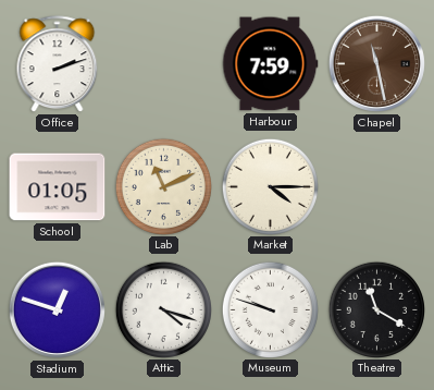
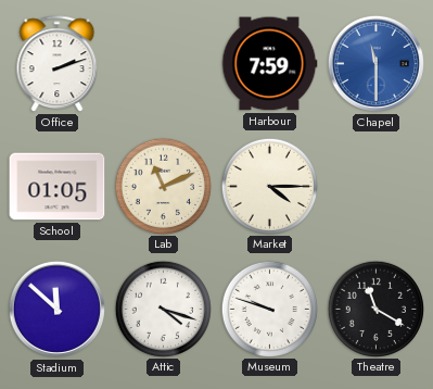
Chapel: 11:28 -> 11:30
Chapel dial: brown -> blue
Stadium: 12:48 -> 11:52
